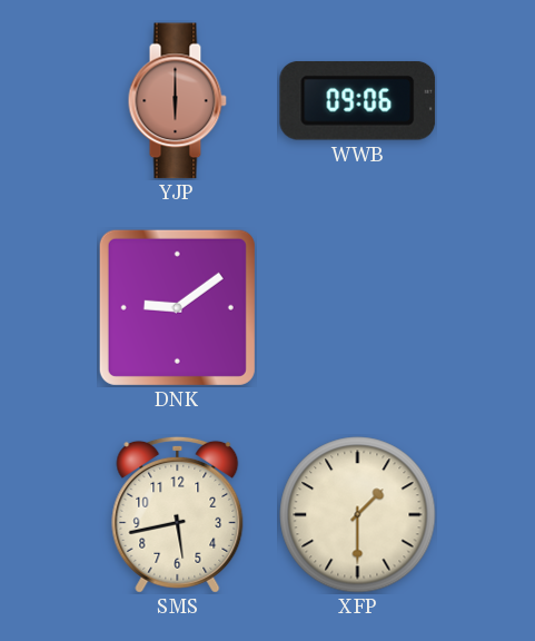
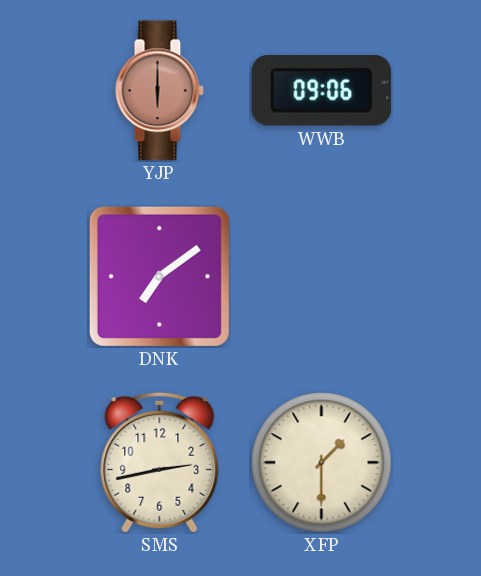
DNK: 9:09 -> 7:09
SMS: 5:43 -> 2:43
